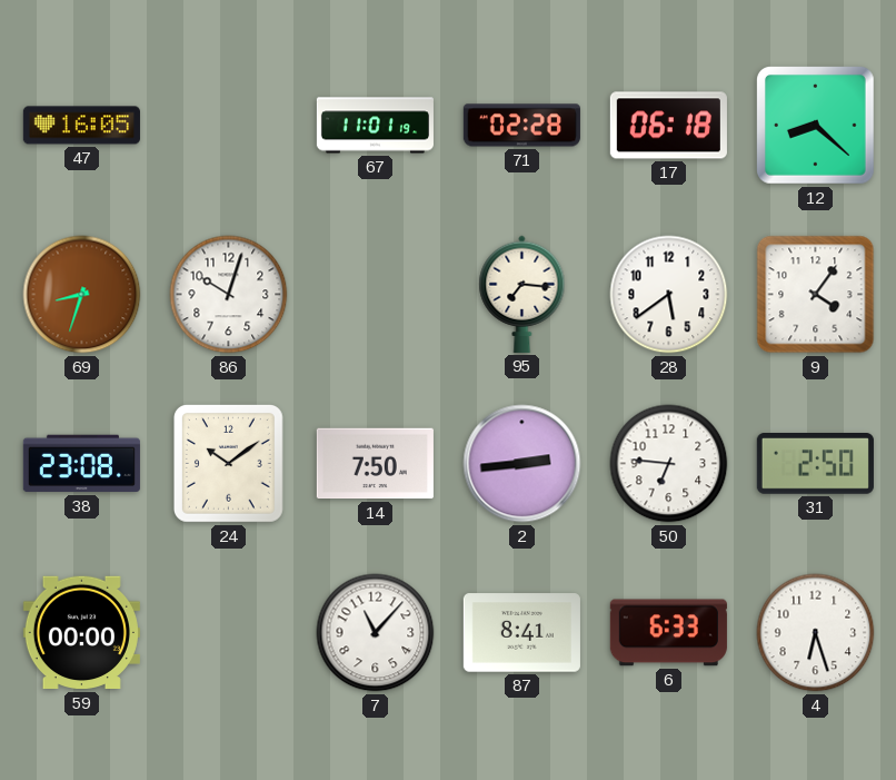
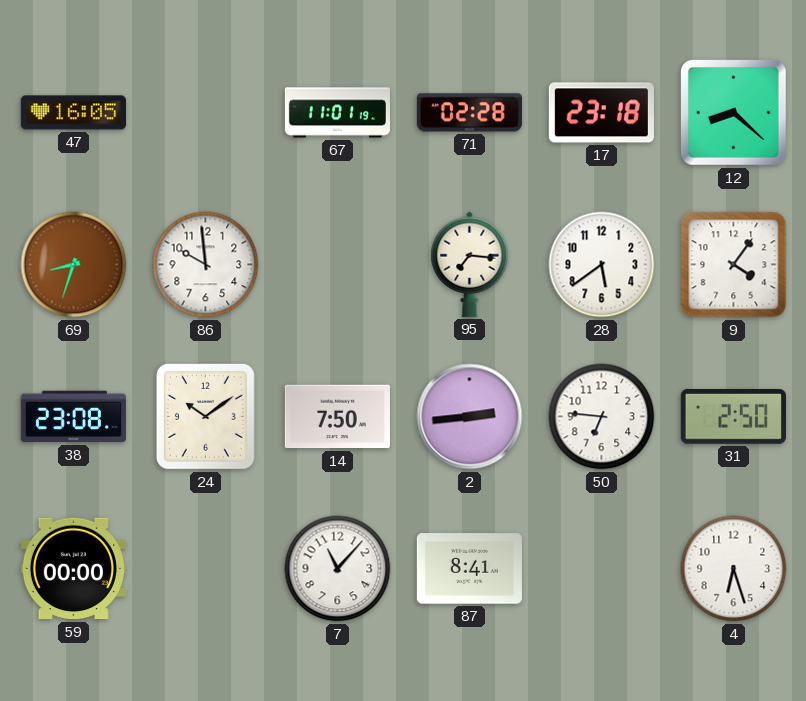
17: 06:18 -> 23:18
86: 10:03 -> 9:59
6: 6:33 -> none
